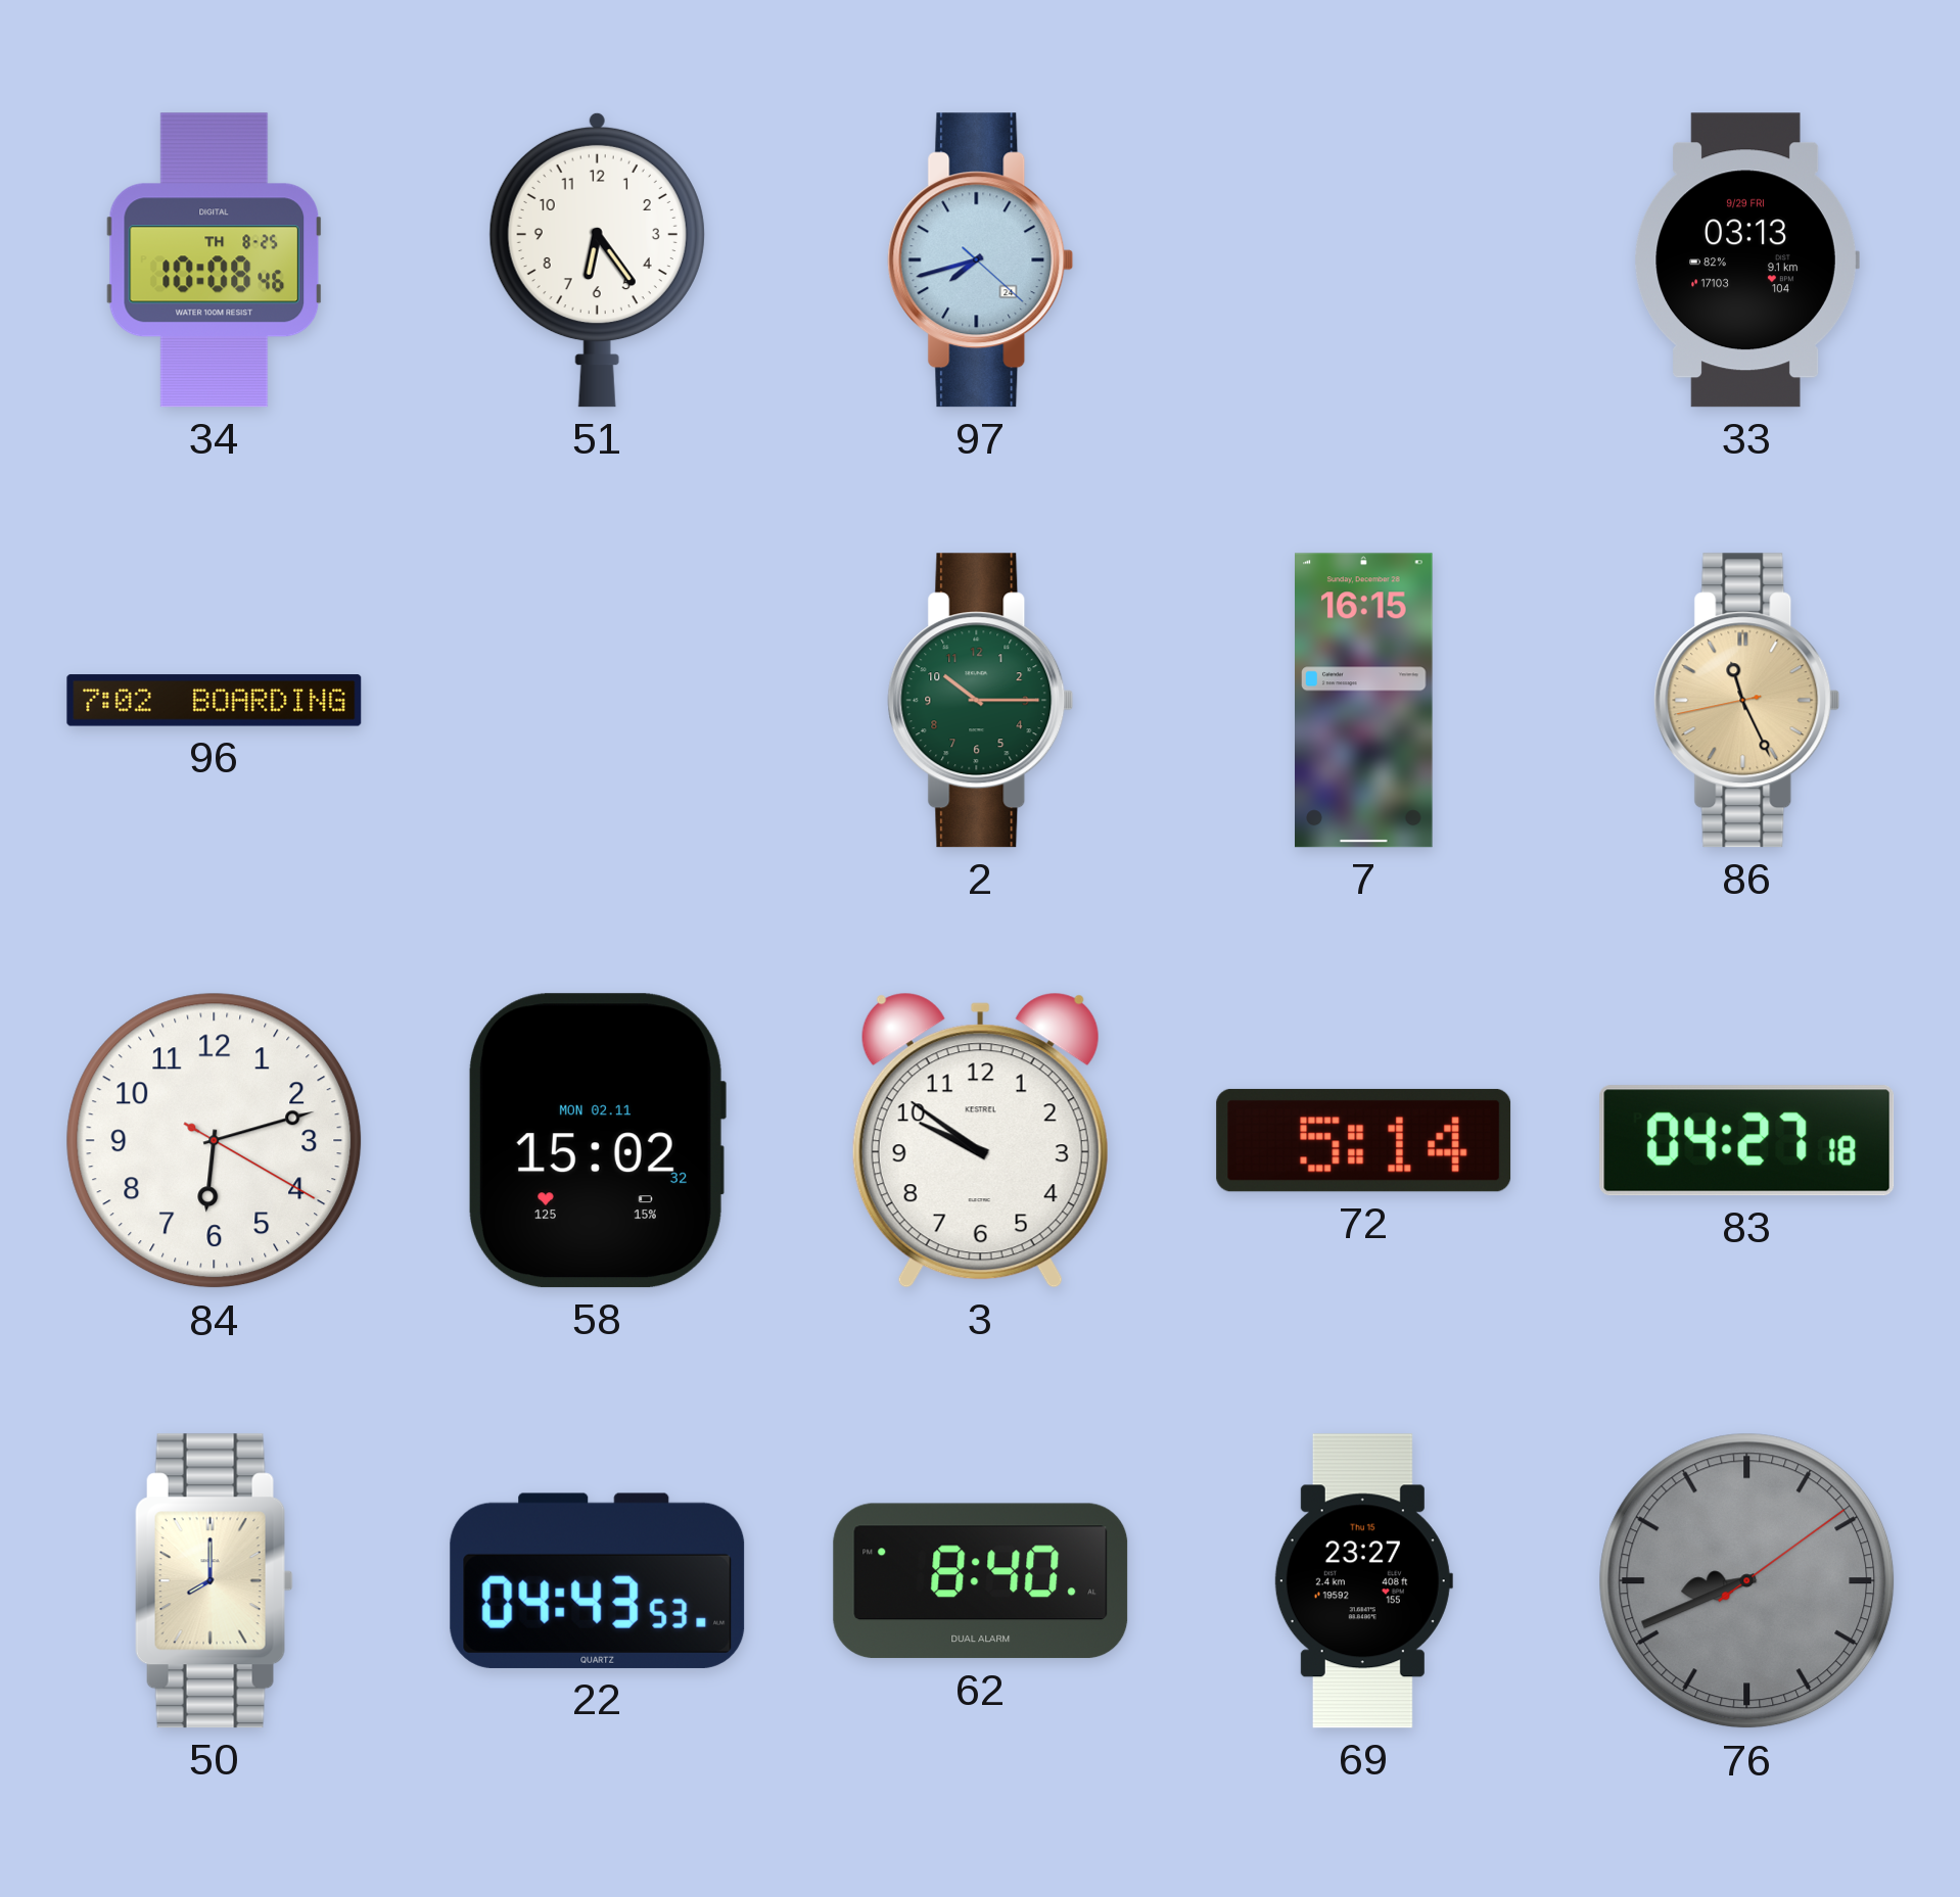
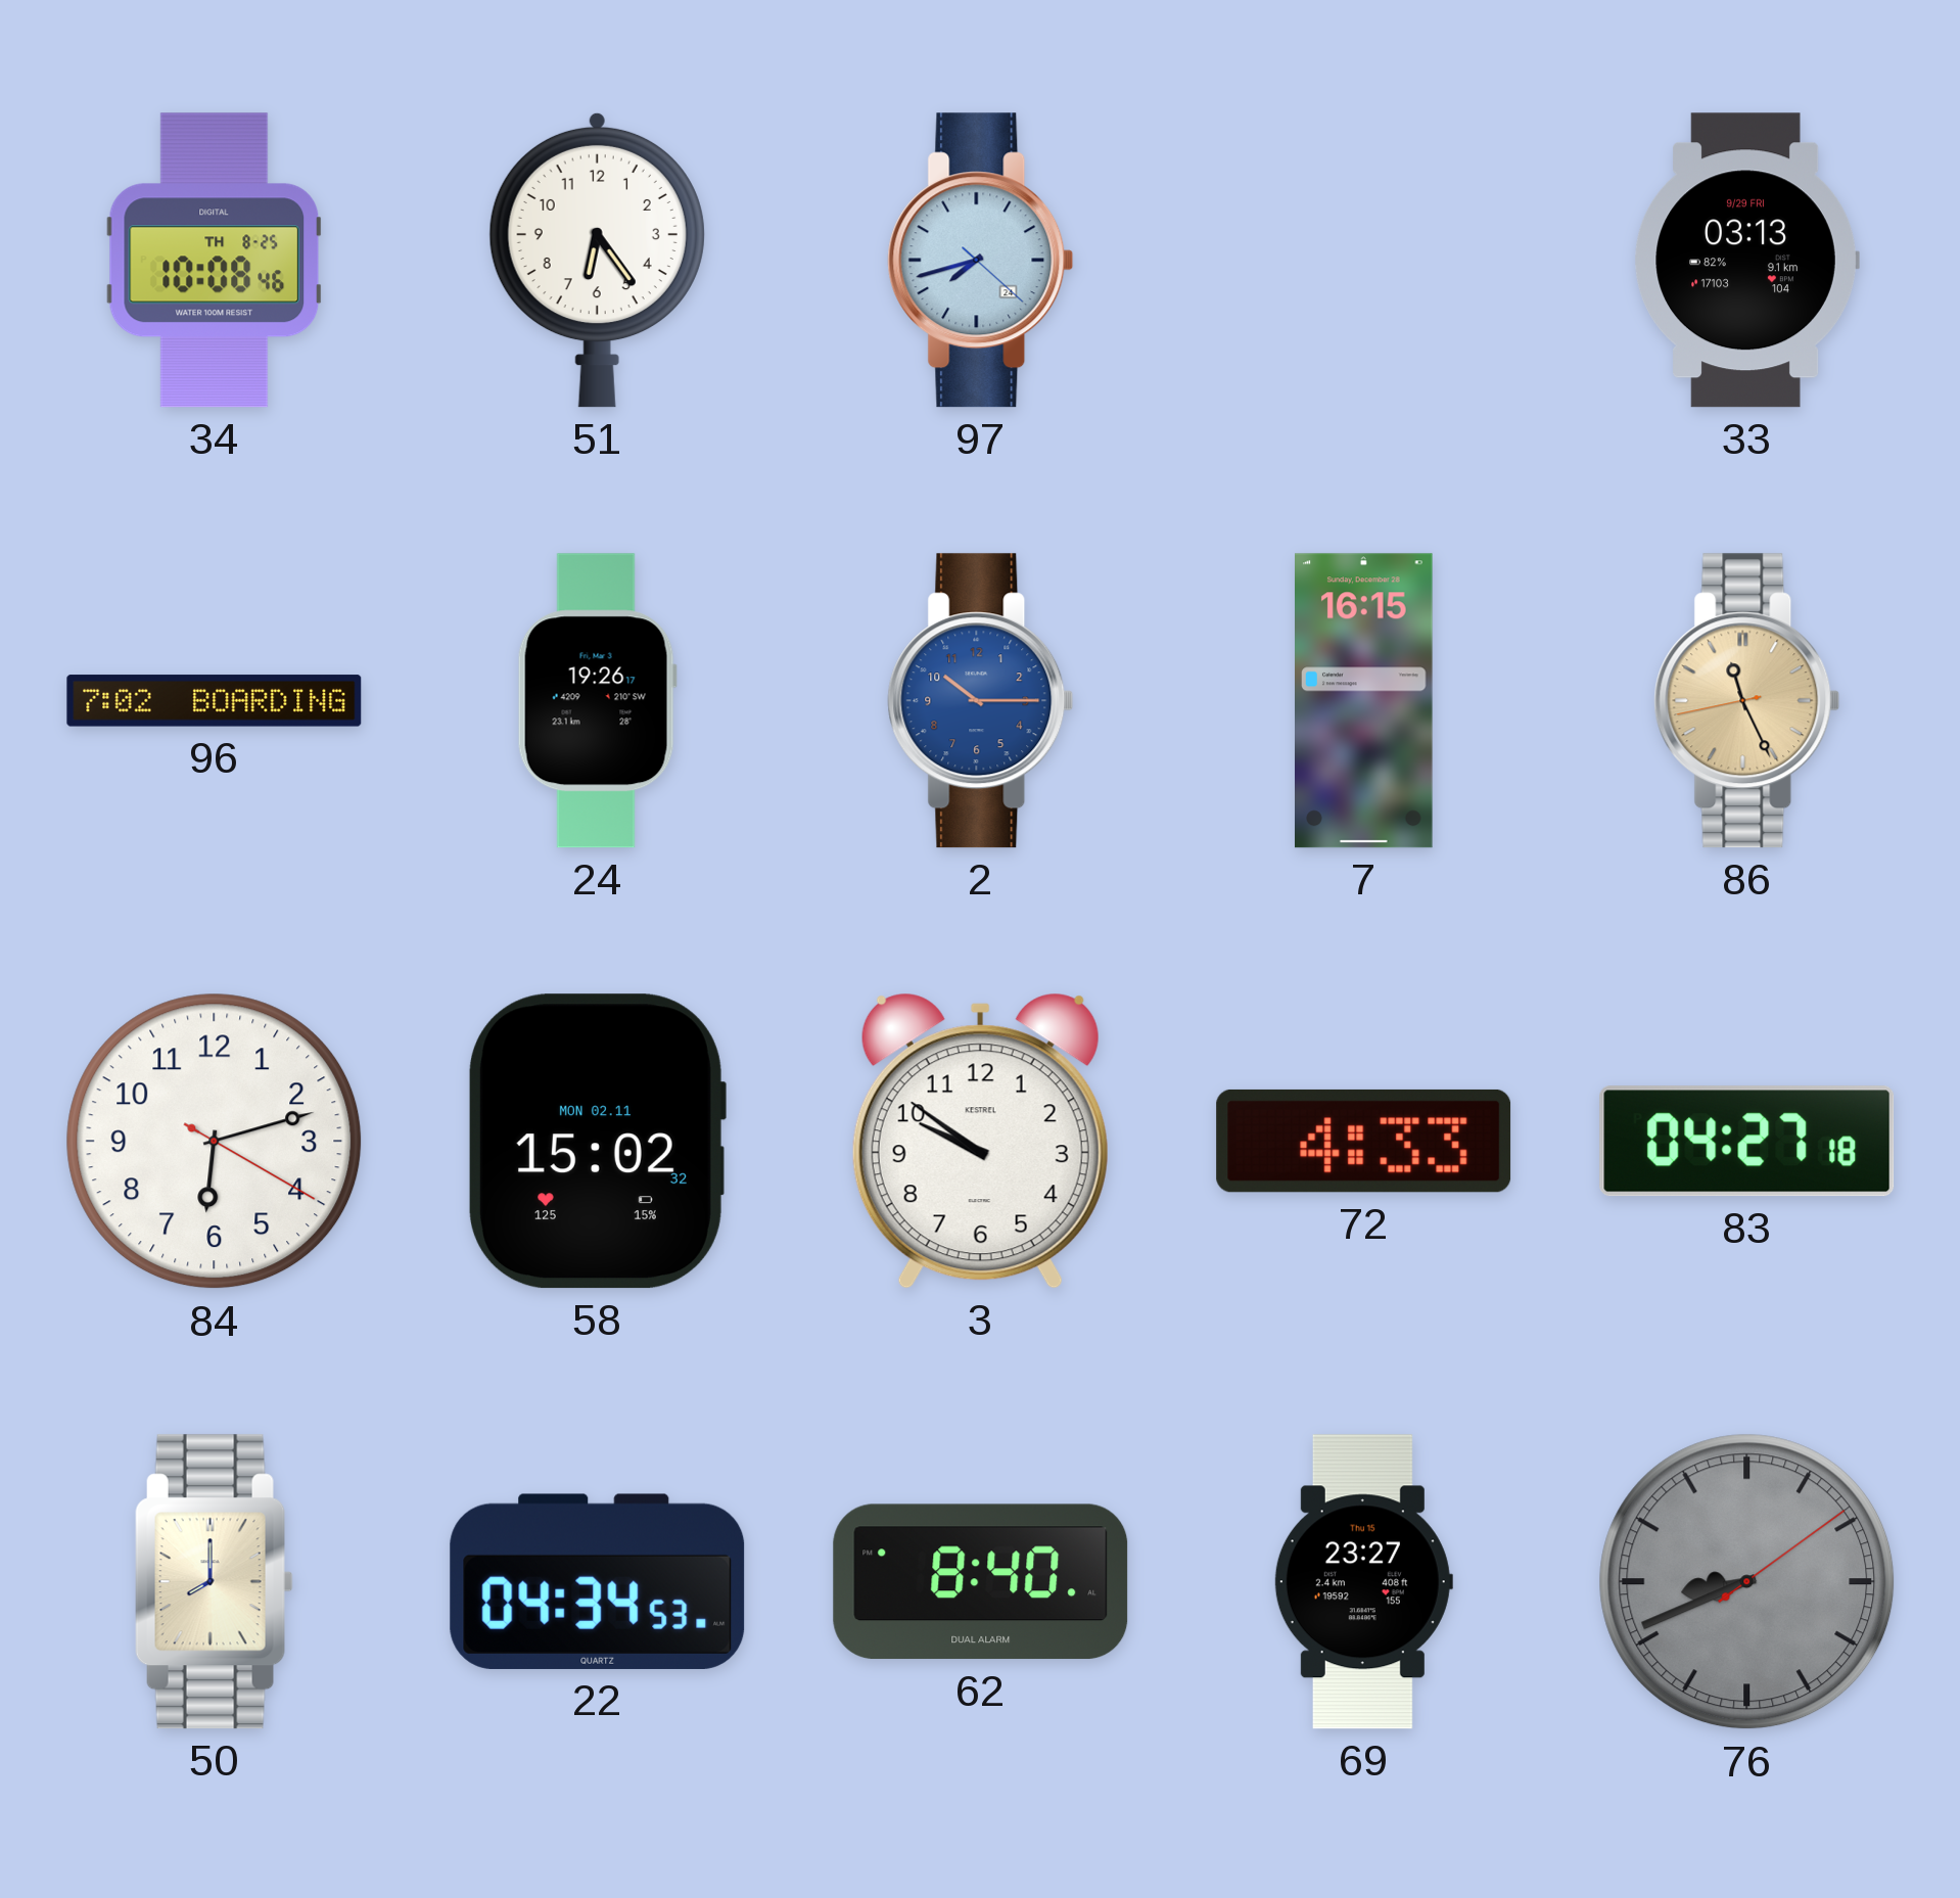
24: none -> 19:26
2 dial: green -> blue
72: 5:14 -> 4:33
22: 04:43 -> 04:34
